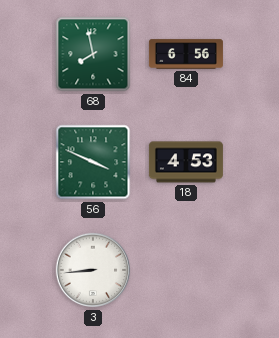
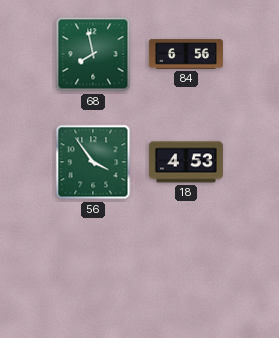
56: 3:49 -> 3:54
3: 8:44 -> none
